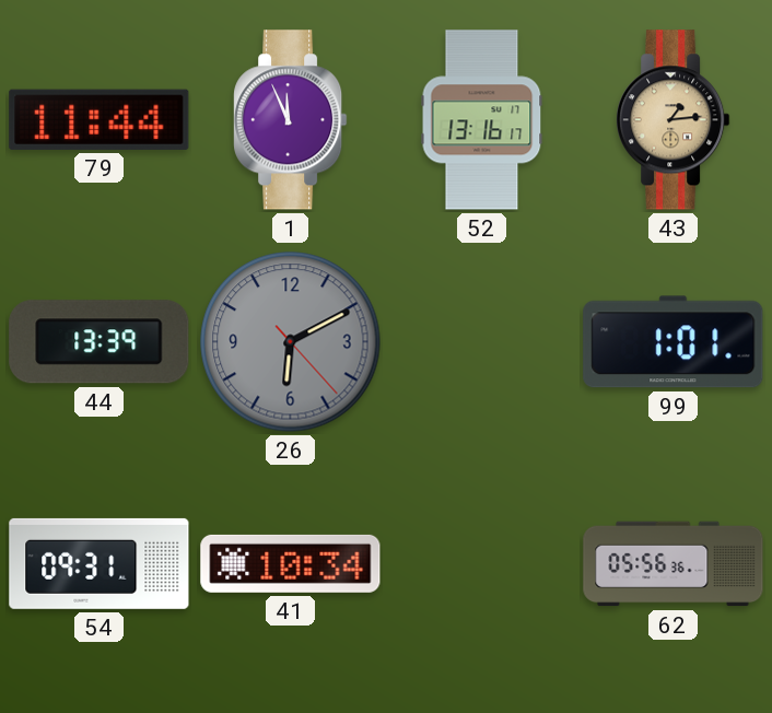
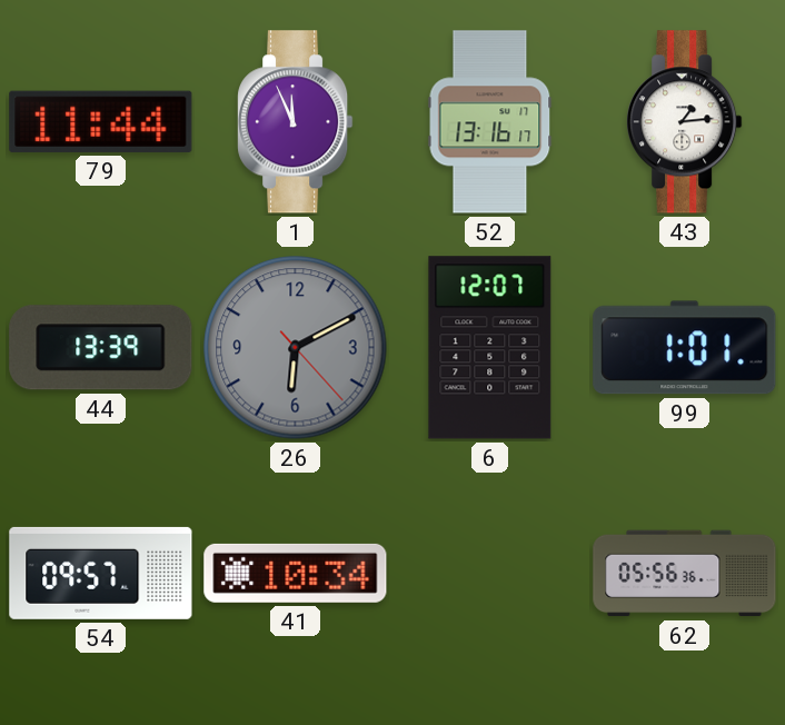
43 dial: champagne -> white
6: none -> 12:07
54: 09:31 -> 09:57
